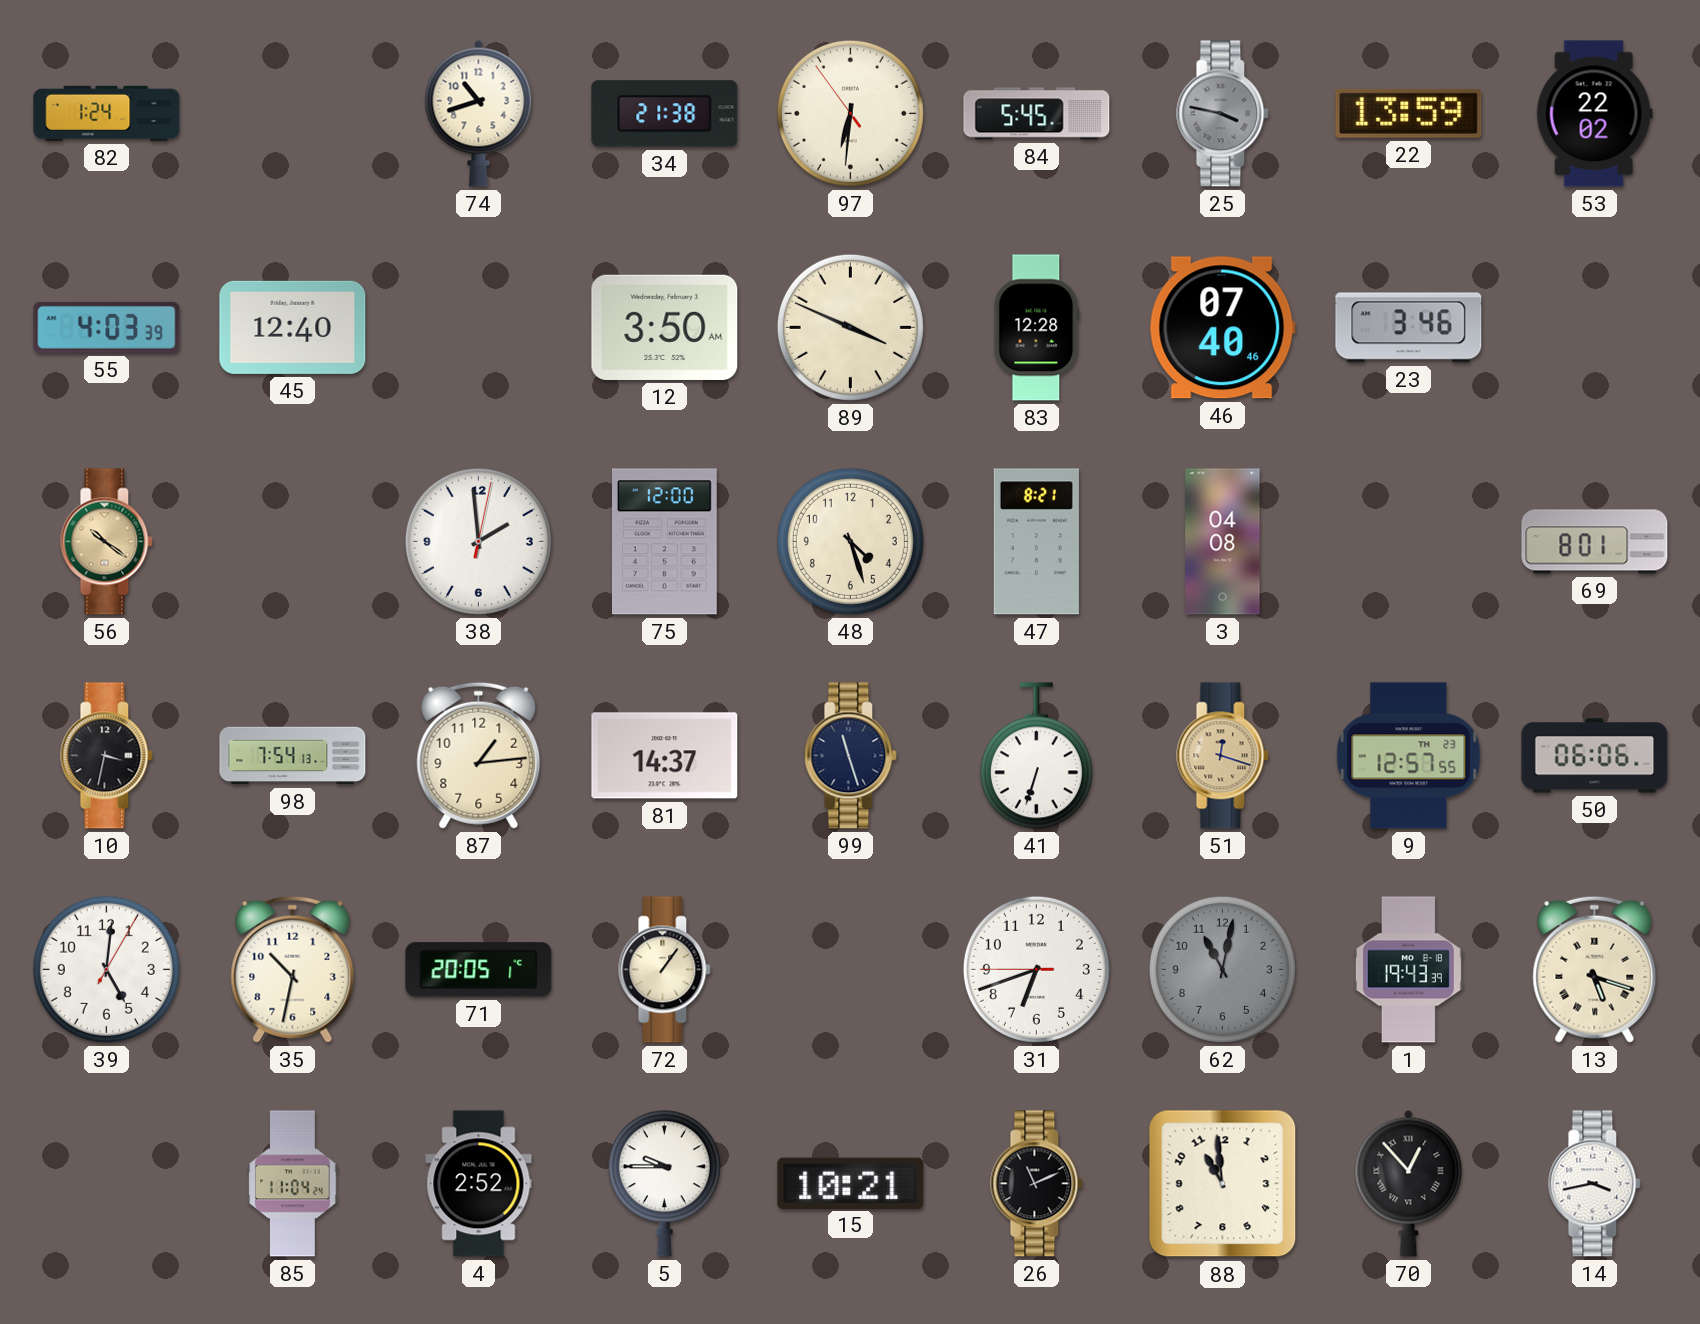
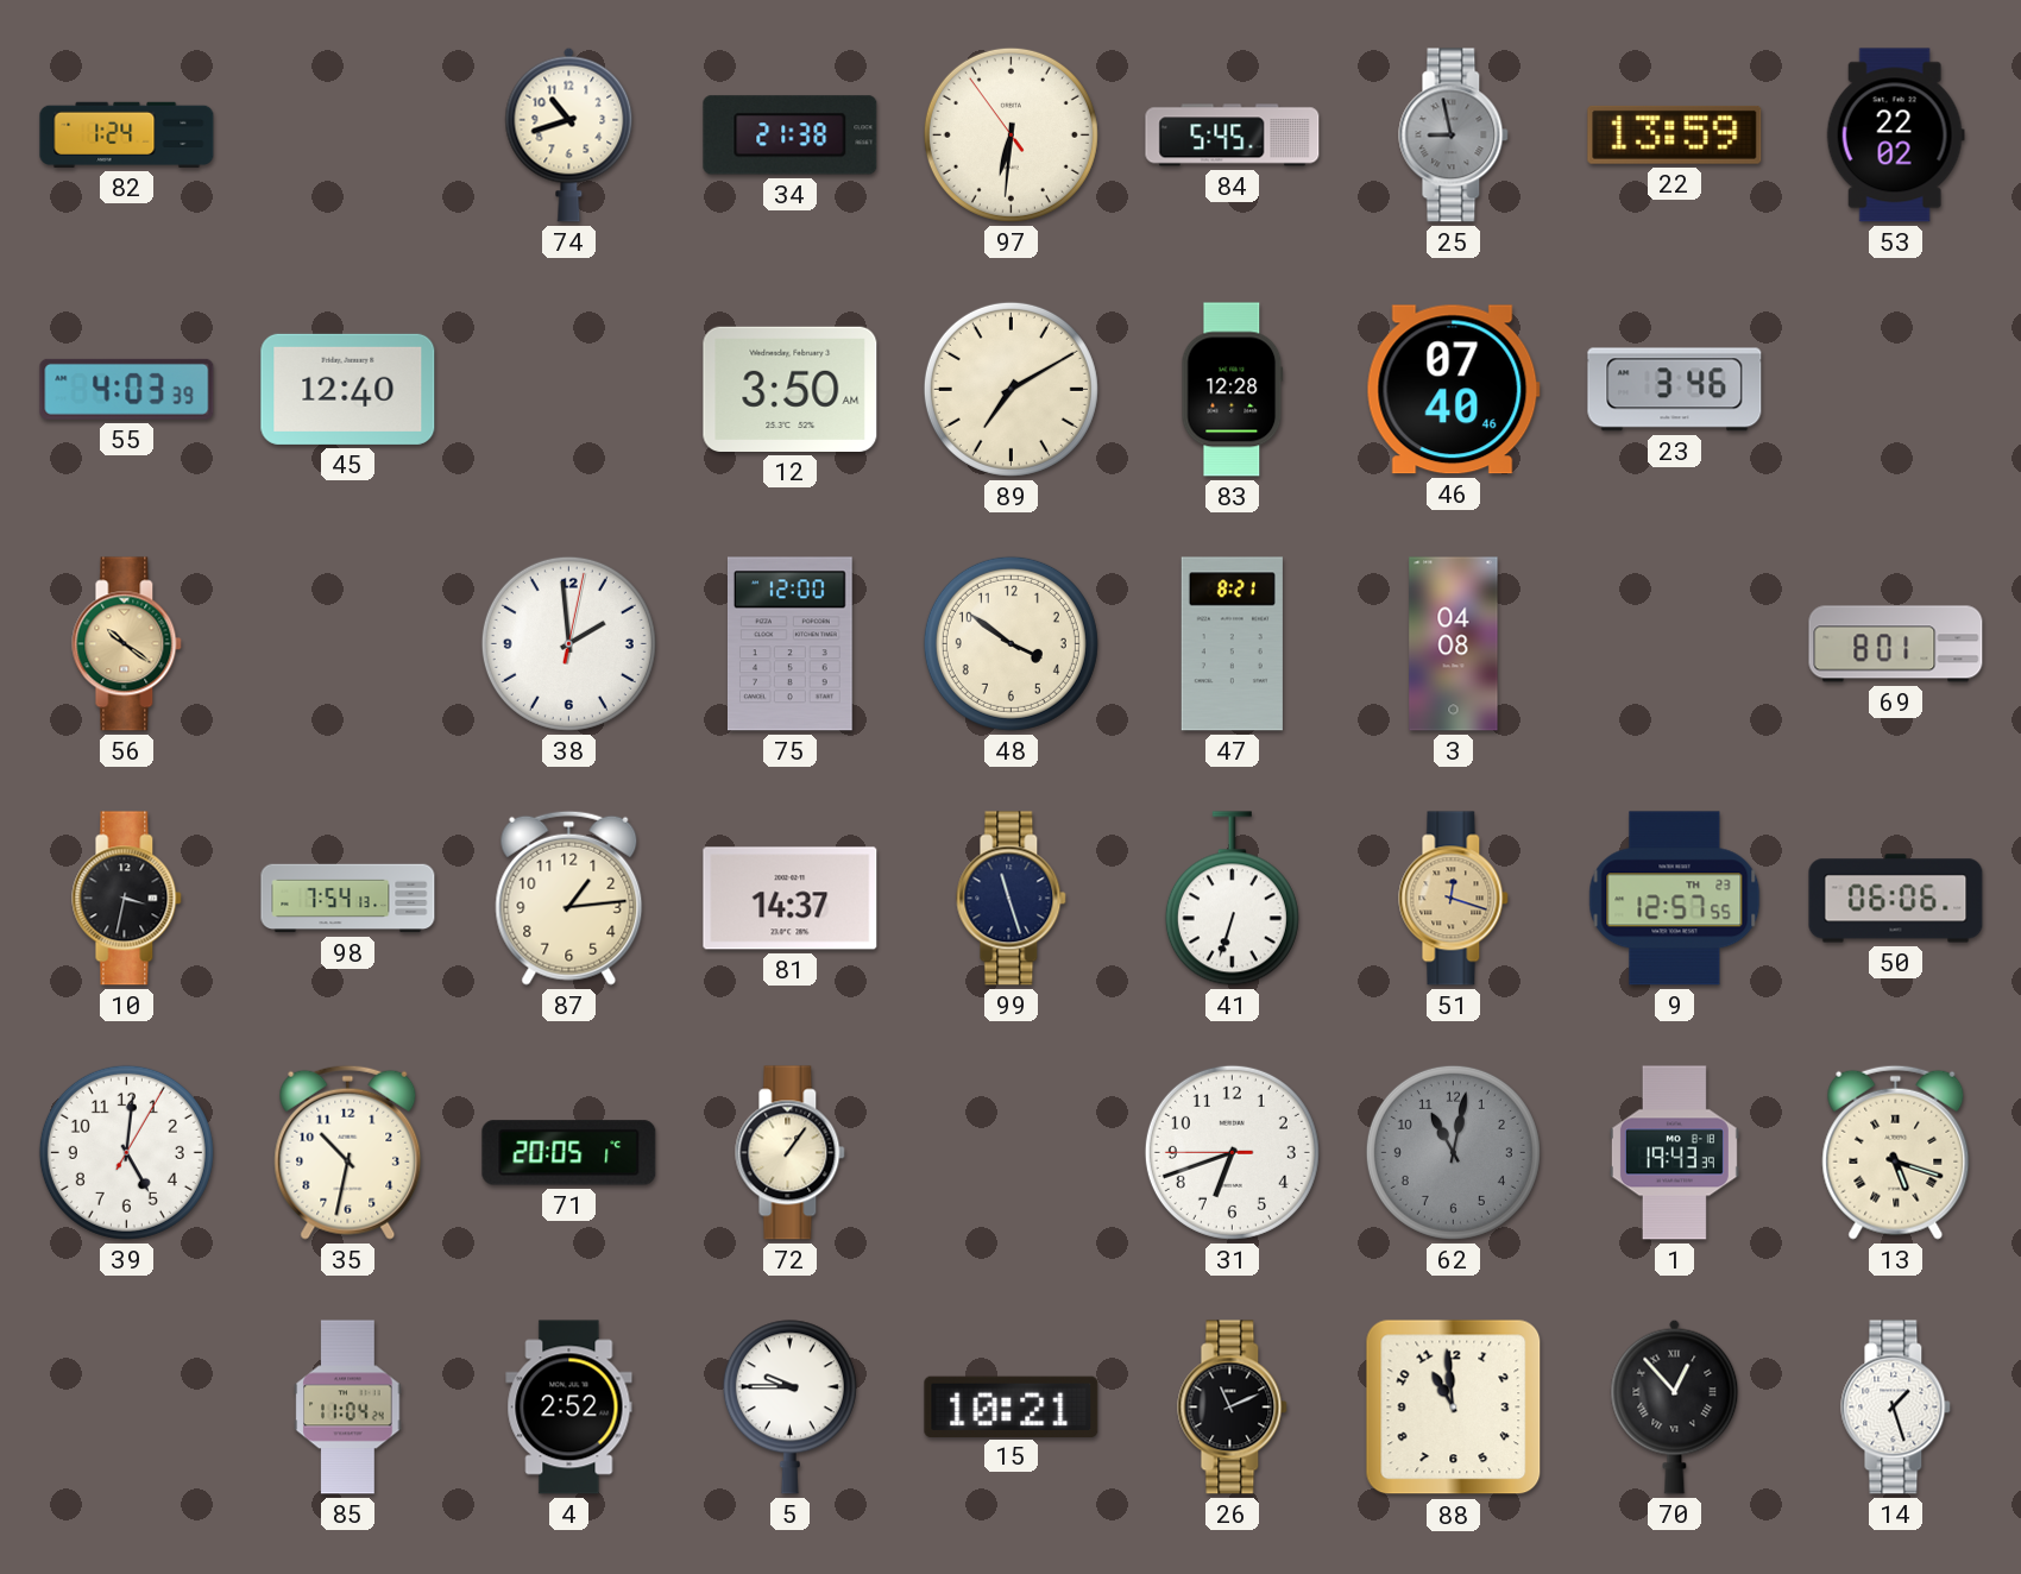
25: 3:47 -> 8:58
89: 3:49 -> 7:10
48: 4:27 -> 3:51
14: 3:43 -> 1:27
